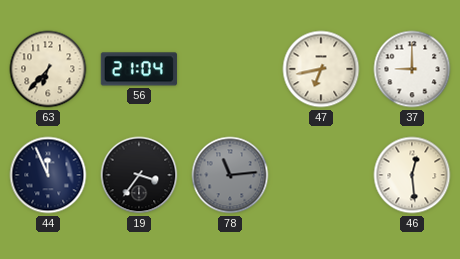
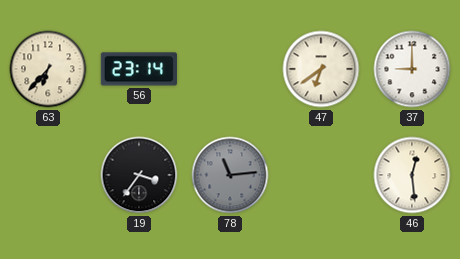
56: 21:04 -> 23:14
47: 6:43 -> 6:39
44: 11:56 -> none
